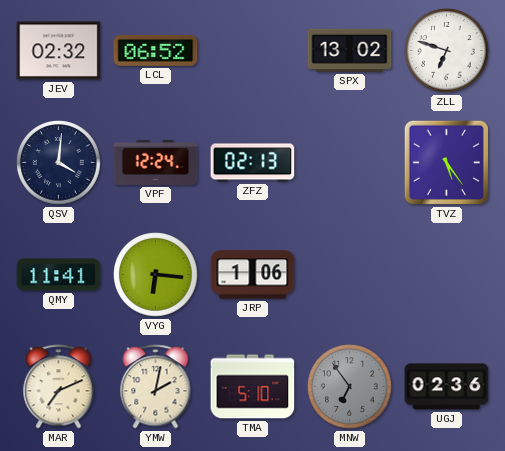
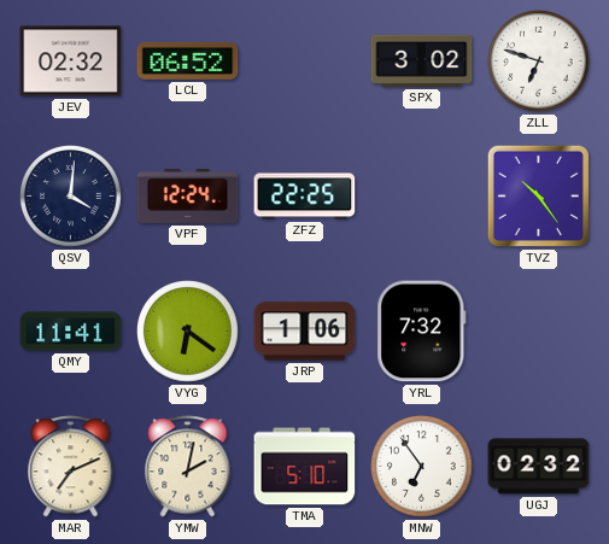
SPX: 13:02 -> 3:02
ZFZ: 02:13 -> 22:25
TVZ: 5:24 -> 10:24
VYG: 6:16 -> 6:21
YRL: none -> 7:32
MNW dial: grey -> white
UGJ: 02:36 -> 02:32
